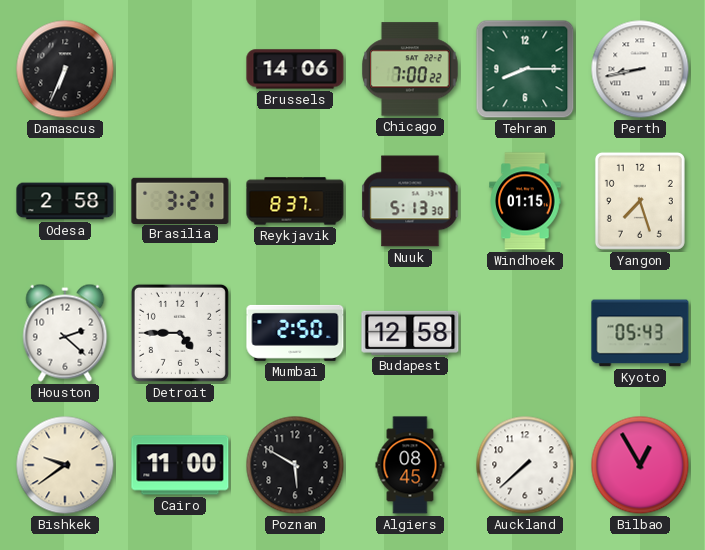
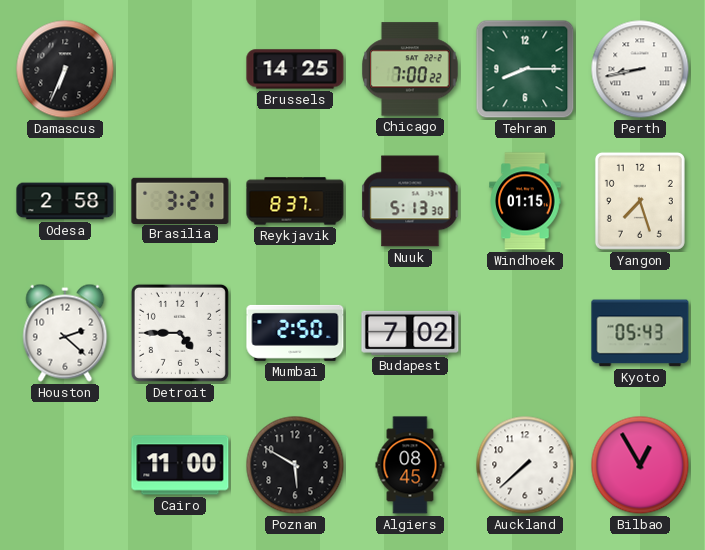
Brussels: 14:06 -> 14:25
Budapest: 12:58 -> 7:02
Bishkek: 9:39 -> none
